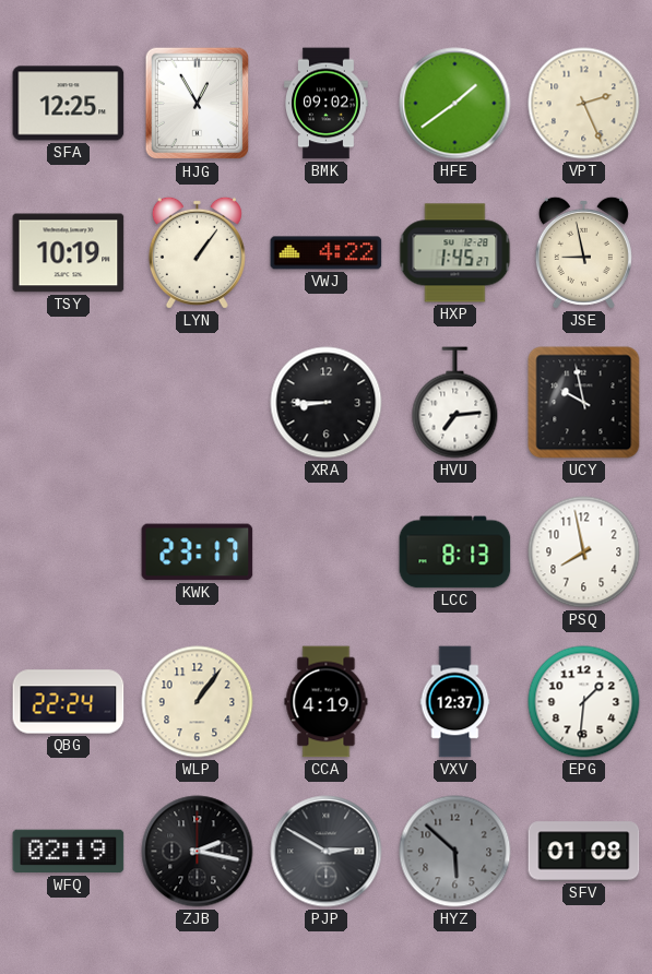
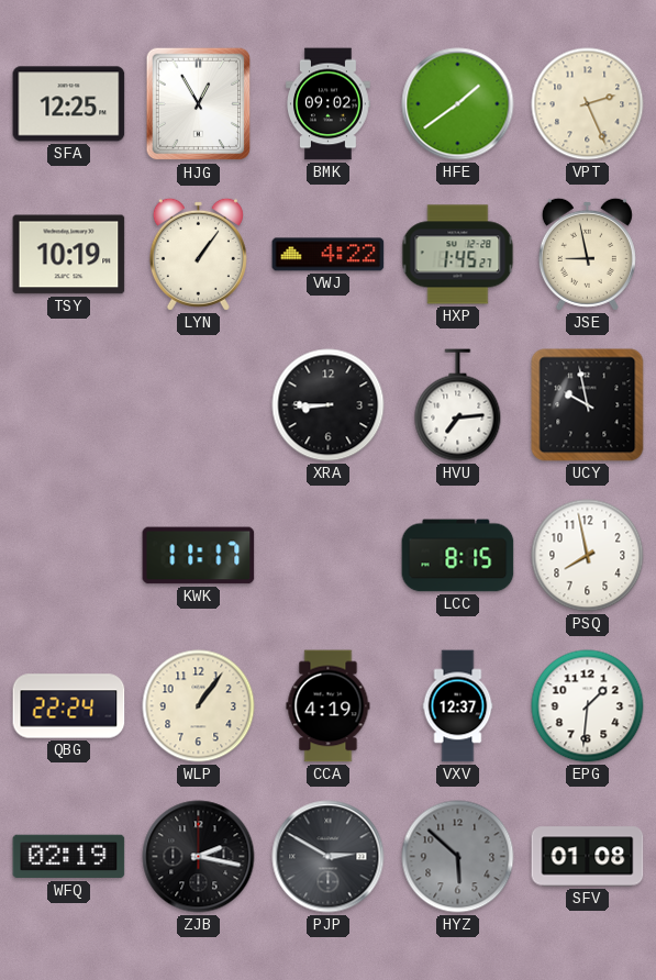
KWK: 23:17 -> 11:17
LCC: 8:13 -> 8:15
